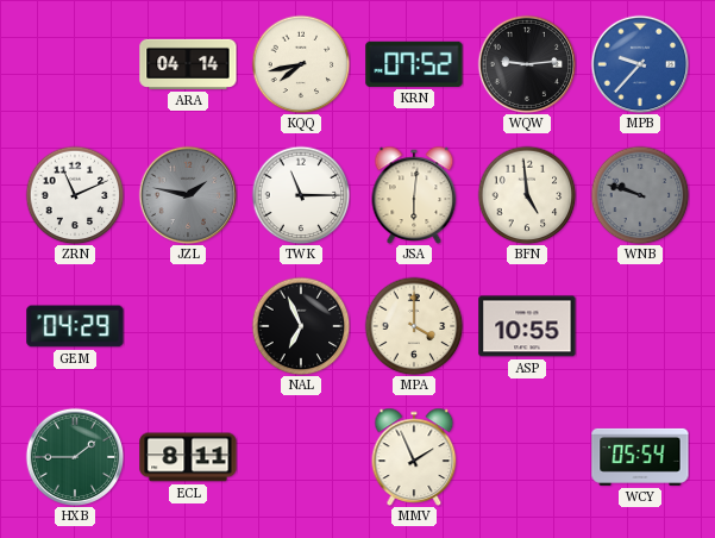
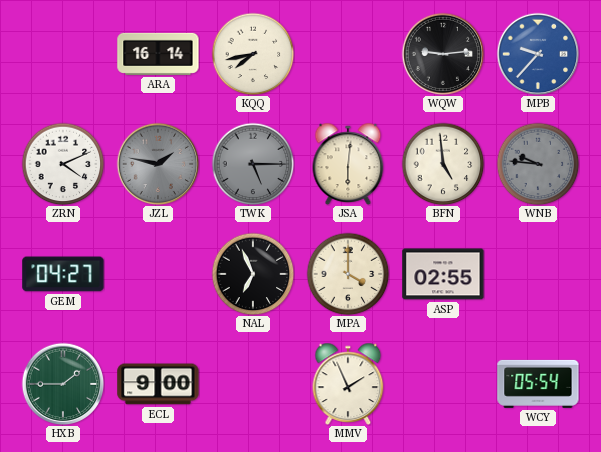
ARA: 04:14 -> 16:14
KRN: 07:52 -> none
ZRN: 11:11 -> 4:11
TWK: 11:15 -> 5:15
TWK dial: white -> grey
WNB: 9:48 -> 9:46
GEM: 04:29 -> 04:27
ASP: 10:55 -> 02:55
ECL: 8:11 -> 9:00
